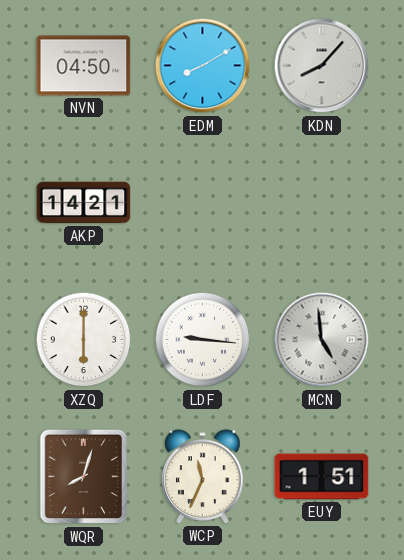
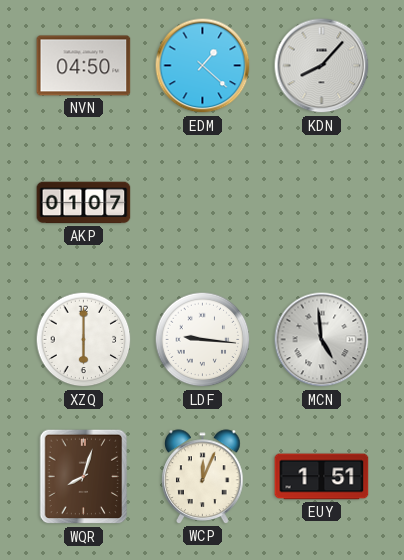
EDM: 8:10 -> 1:22
AKP: 14:21 -> 01:07
WCP: 11:34 -> 12:04
